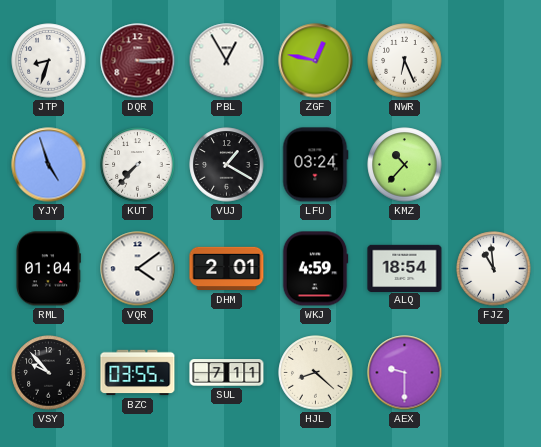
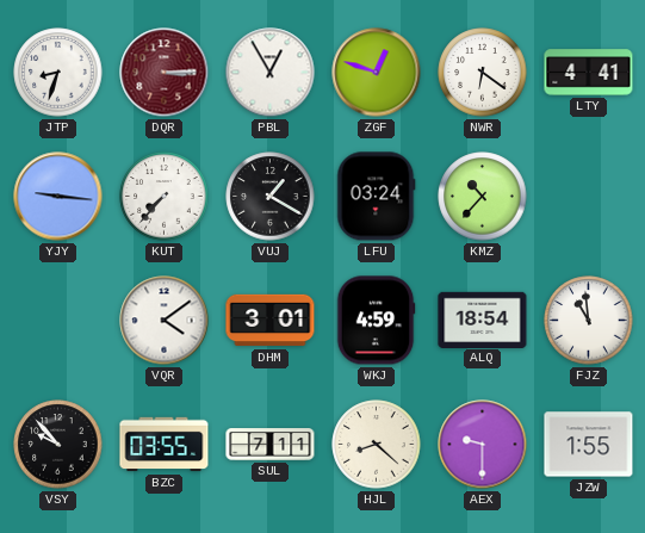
ZGF: 12:47 -> 12:48
NWR: 6:26 -> 6:21
LTY: none -> 4:41
YJY: 4:57 -> 9:16
RML: 01:04 -> none
DHM: 2:01 -> 3:01
JZW: none -> 1:55
